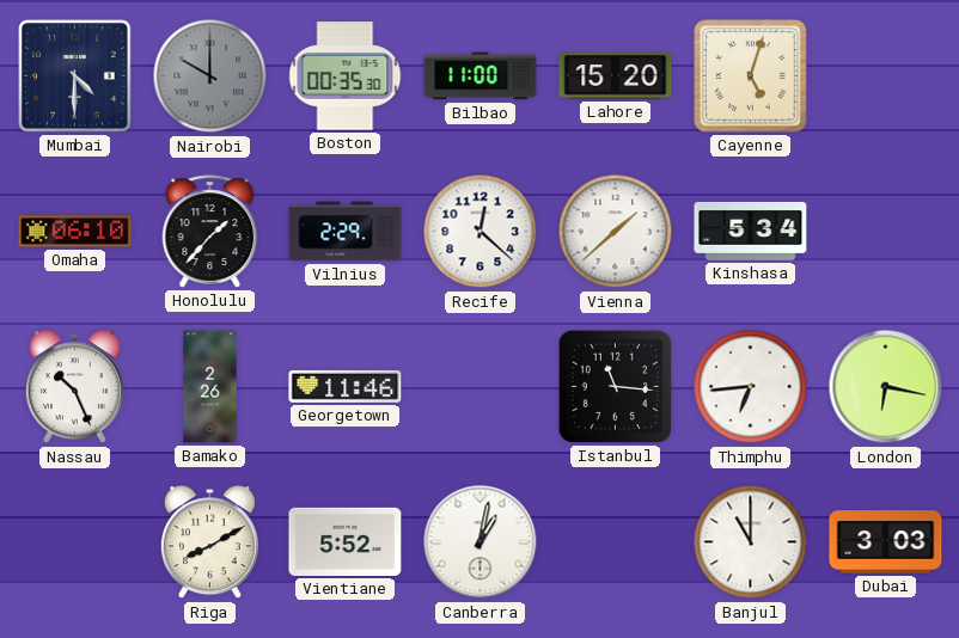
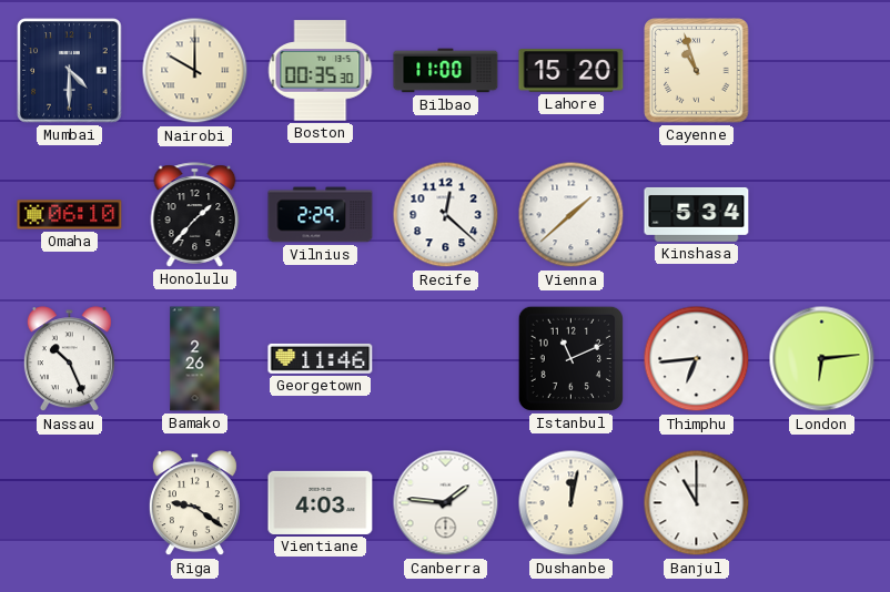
Nairobi dial: grey -> cream
Cayenne: 5:03 -> 10:57
Istanbul: 11:16 -> 11:11
London: 6:17 -> 6:14
Riga: 8:10 -> 9:21
Vientiane: 5:52 -> 4:03
Canberra: 1:02 -> 1:46
Dushanbe: none -> 12:02
Dubai: 3:03 -> none
